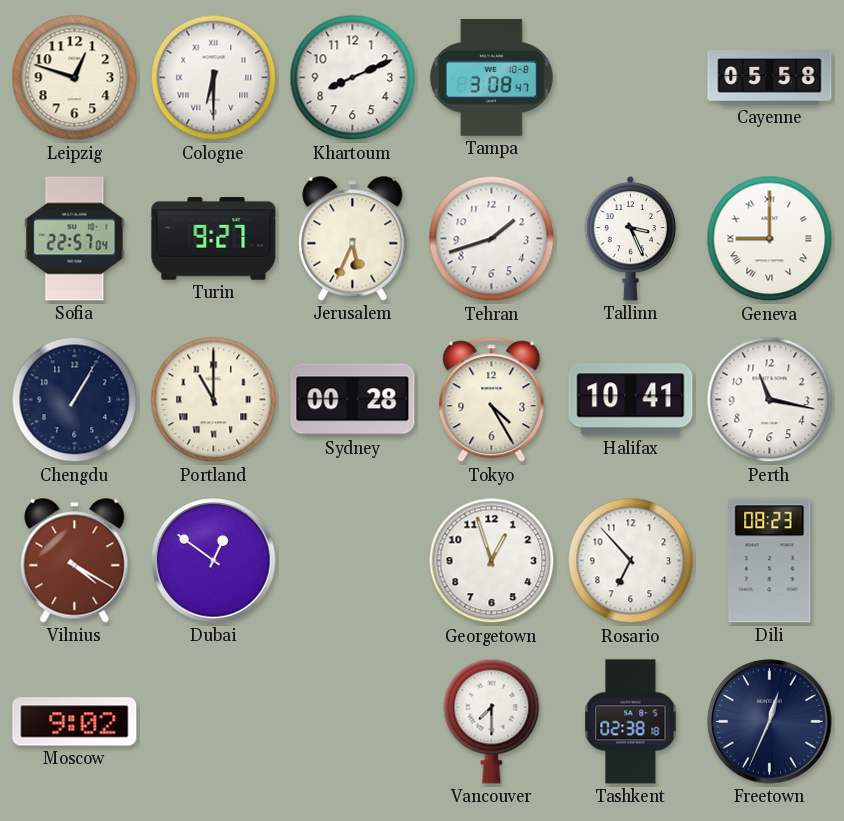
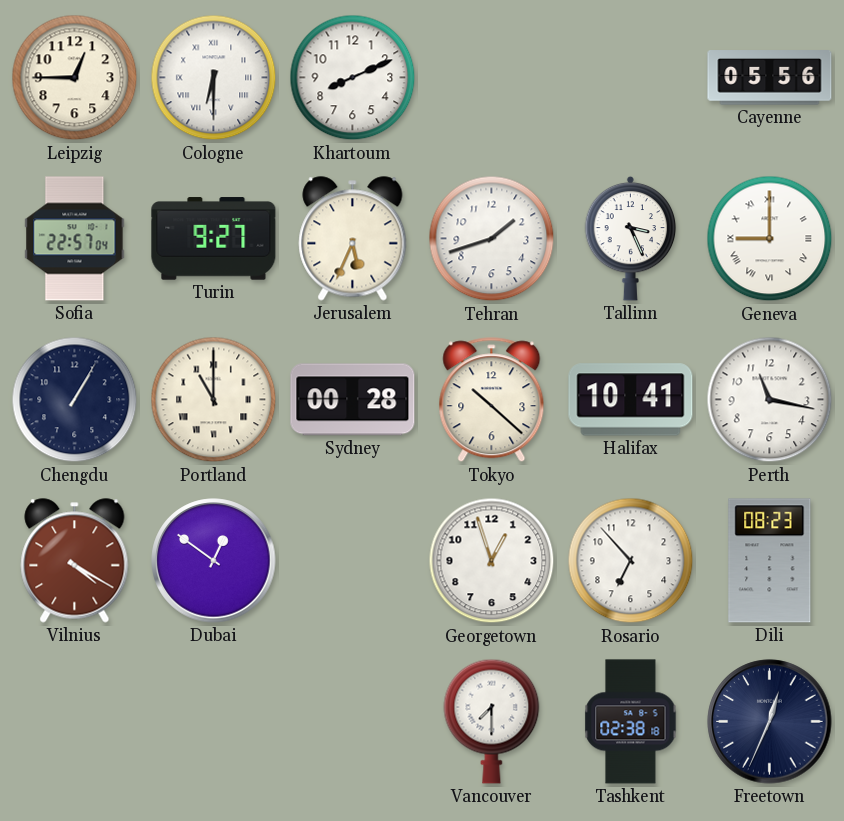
Leipzig: 12:48 -> 12:45
Tampa: 3:08 -> none
Cayenne: 05:58 -> 05:56
Tokyo: 4:25 -> 10:22
Moscow: 9:02 -> none
